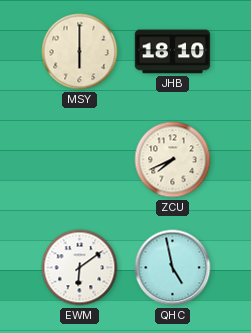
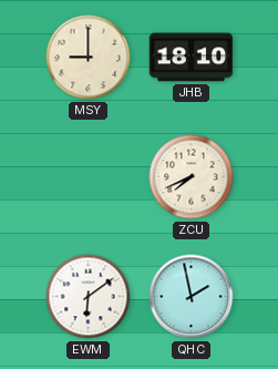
MSY: 6:00 -> 9:00
QHC: 4:58 -> 1:58
